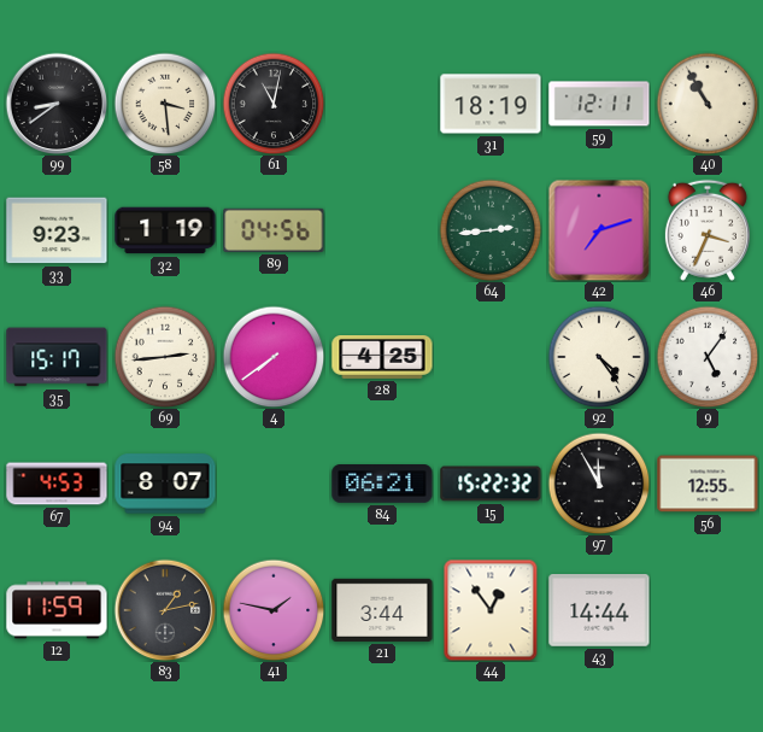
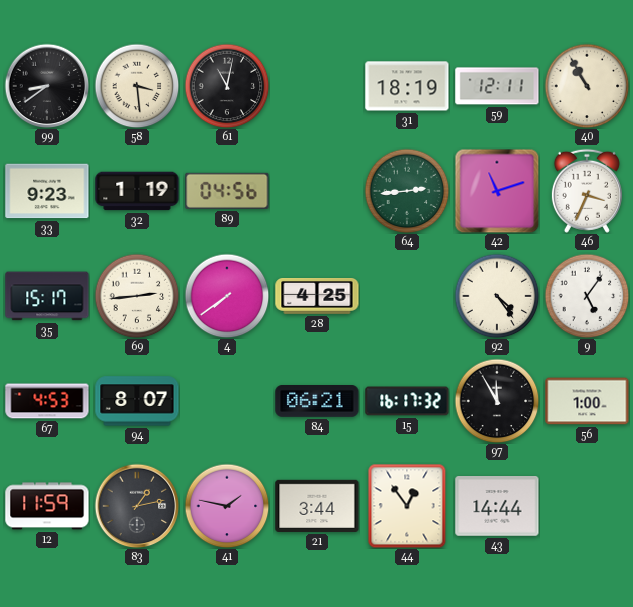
42: 7:12 -> 11:12
15: 15:22 -> 16:17
56: 12:55 -> 1:00
